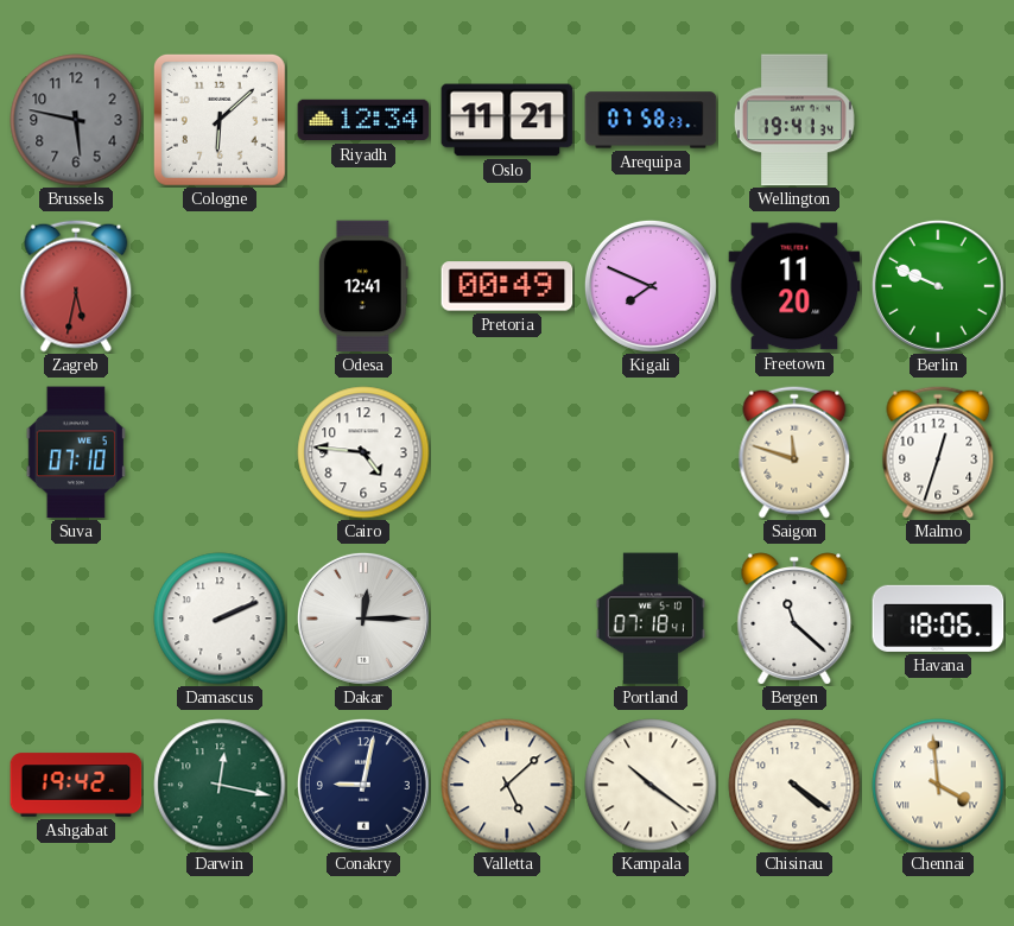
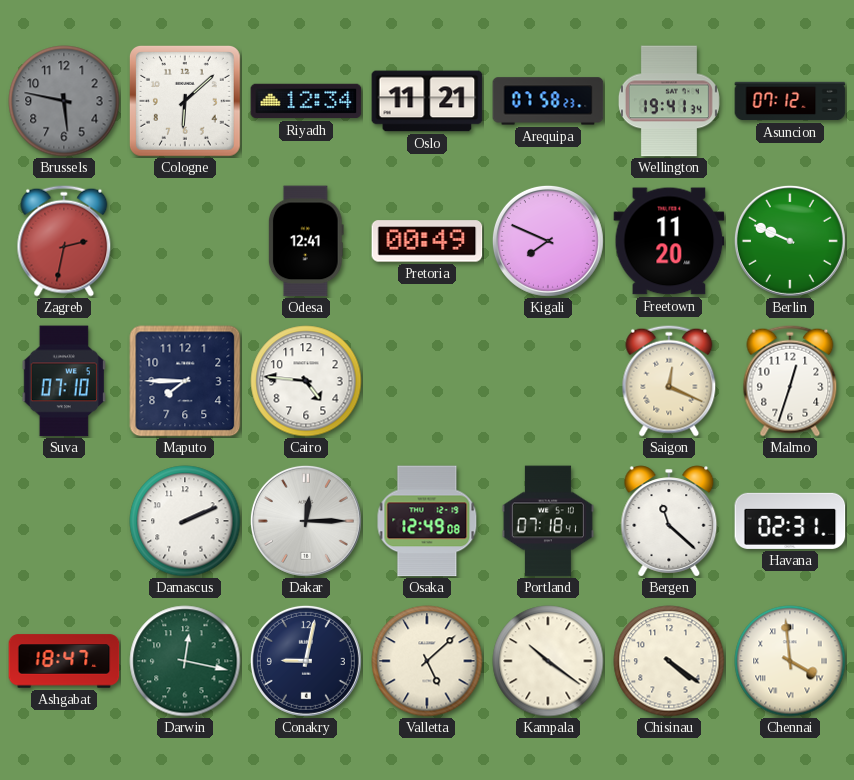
Asuncion: none -> 07:12
Zagreb: 5:32 -> 2:32
Maputo: none -> 7:45
Saigon: 11:48 -> 12:19
Osaka: none -> 12:49
Havana: 18:06 -> 02:31
Ashgabat: 19:42 -> 18:47
